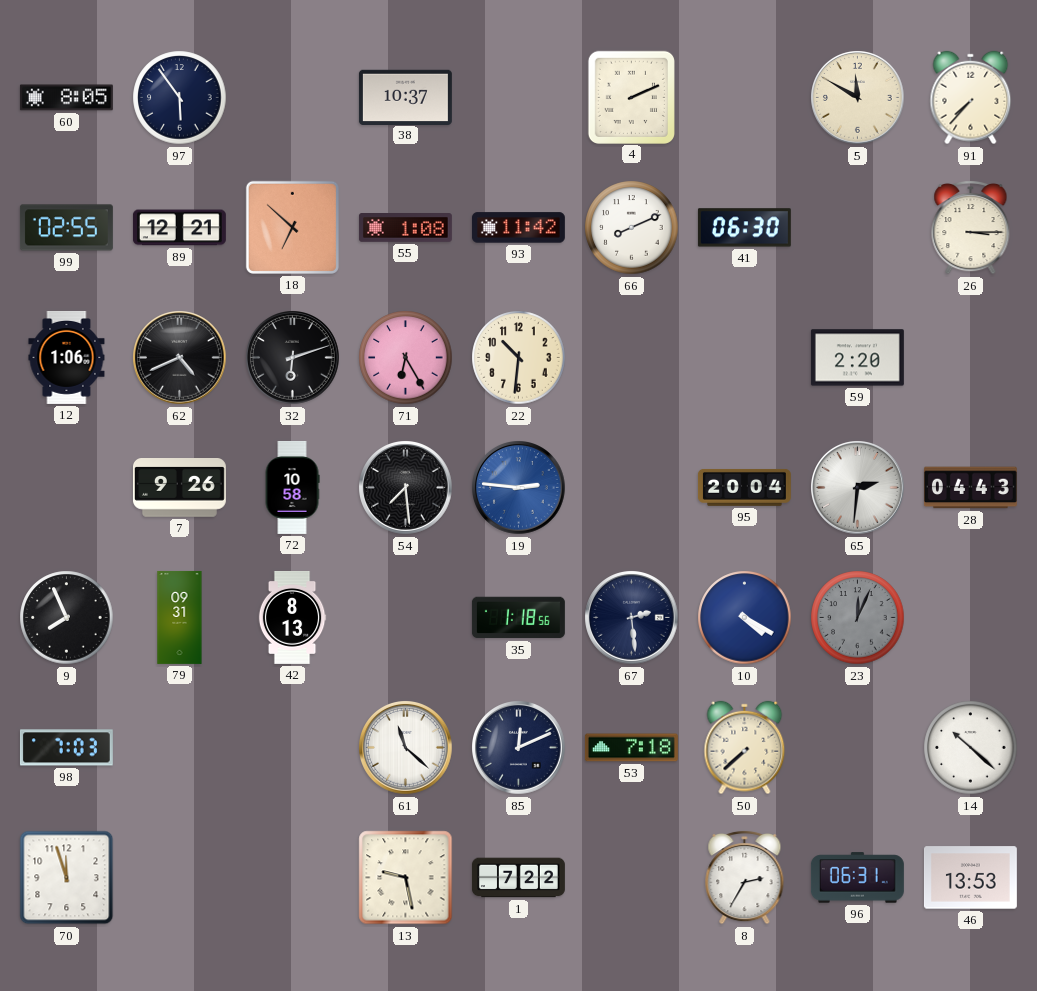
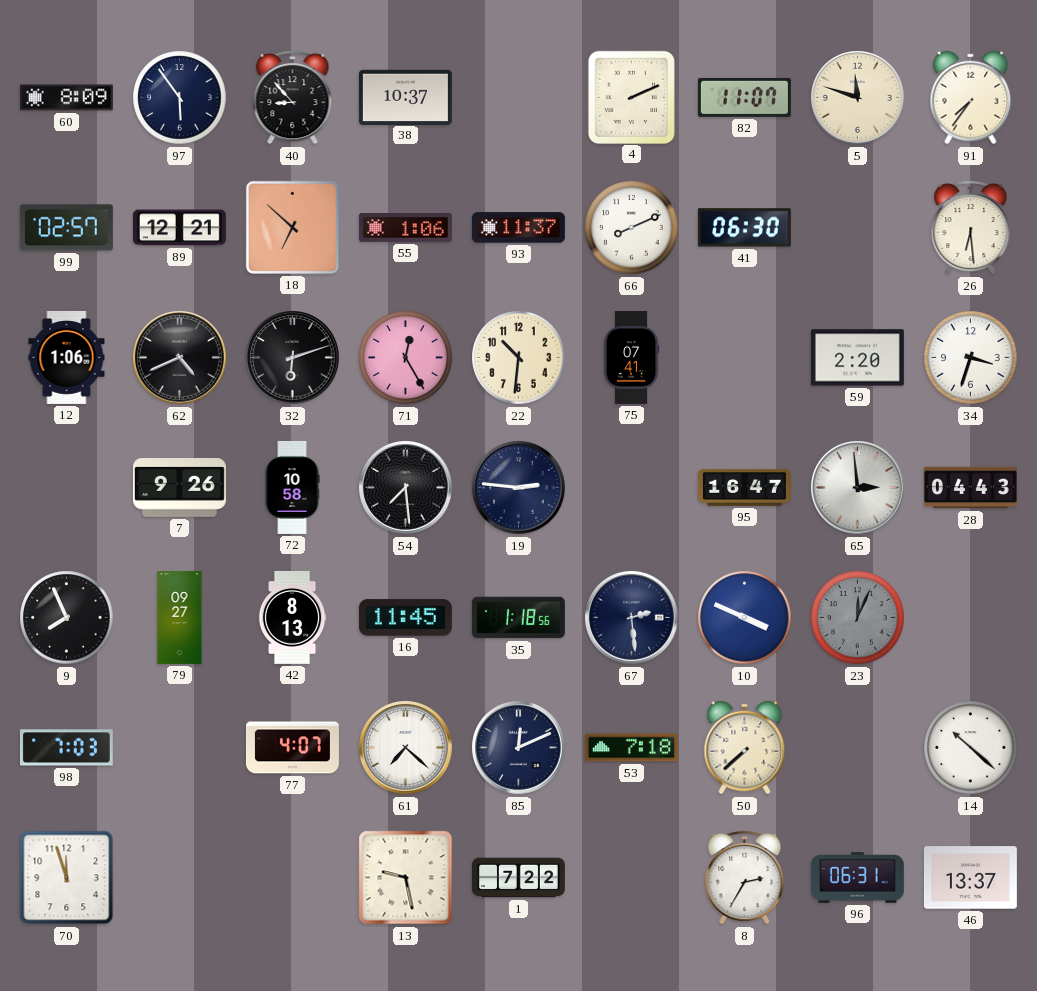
60: 8:05 -> 8:09
40: none -> 8:53
82: none -> 11:07
5: 11:50 -> 11:48
91: 7:37 -> 7:36
99: 02:55 -> 02:57
55: 1:08 -> 1:06
93: 11:42 -> 11:37
26: 3:15 -> 6:29
71: 6:25 -> 12:25
75: none -> 07:41
34: none -> 3:33
19 dial: blue -> navy
95: 20:04 -> 16:47
65: 2:31 -> 2:59
79: 09:31 -> 09:27
16: none -> 11:45
10: 4:20 -> 3:49
77: none -> 4:07
61: 11:22 -> 7:22
46: 13:53 -> 13:37
